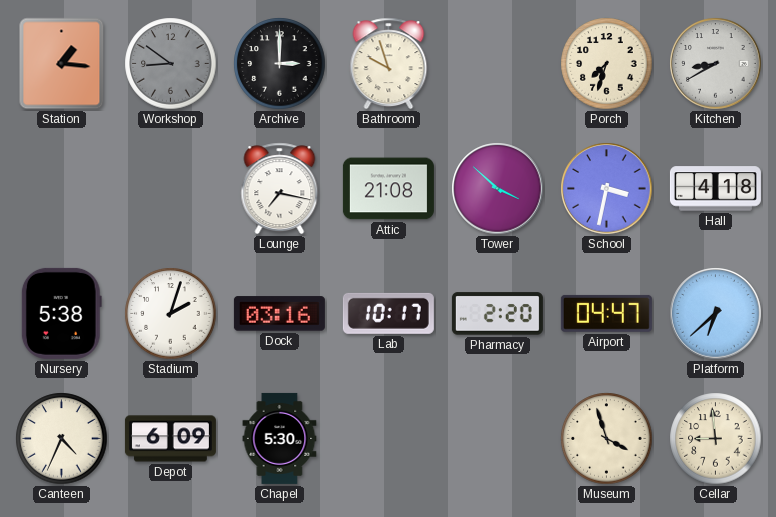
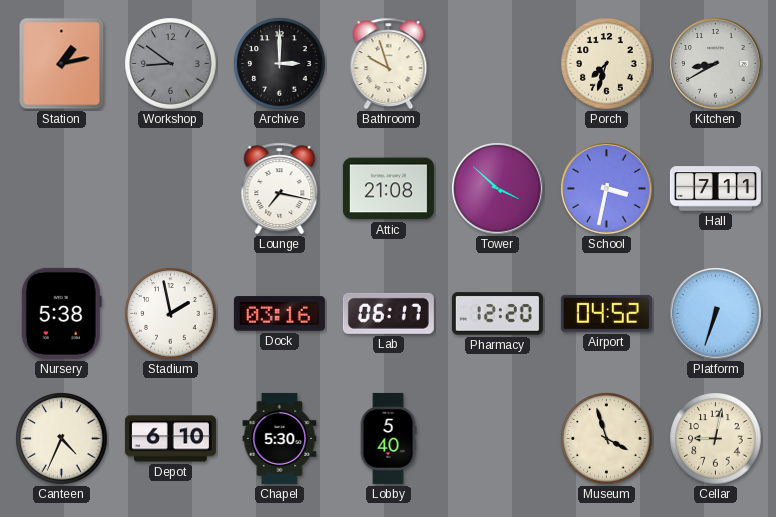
Station: 1:16 -> 1:13
Hall: 4:18 -> 7:11
Stadium: 2:03 -> 1:58
Lab: 10:17 -> 06:17
Pharmacy: 2:20 -> 12:20
Airport: 04:47 -> 04:52
Platform: 6:38 -> 6:33
Depot: 6:09 -> 6:10
Lobby: none -> 5:40
Cellar: 8:59 -> 9:02
